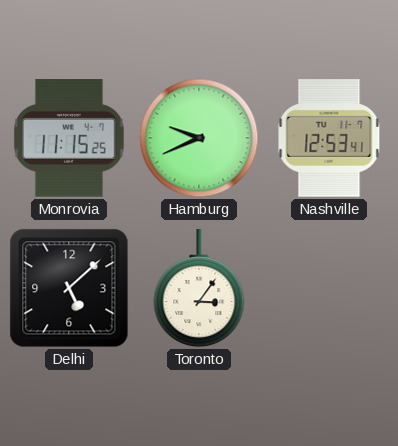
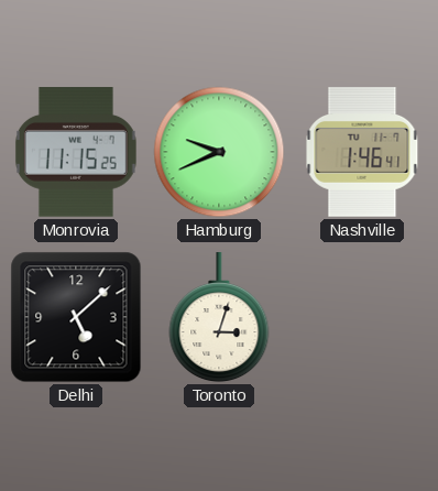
Nashville: 12:53 -> 1:46
Toronto: 3:06 -> 3:03
